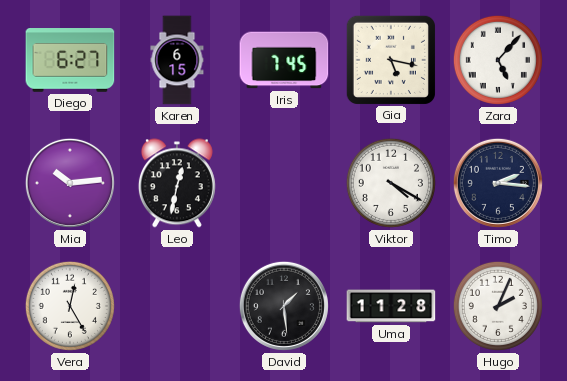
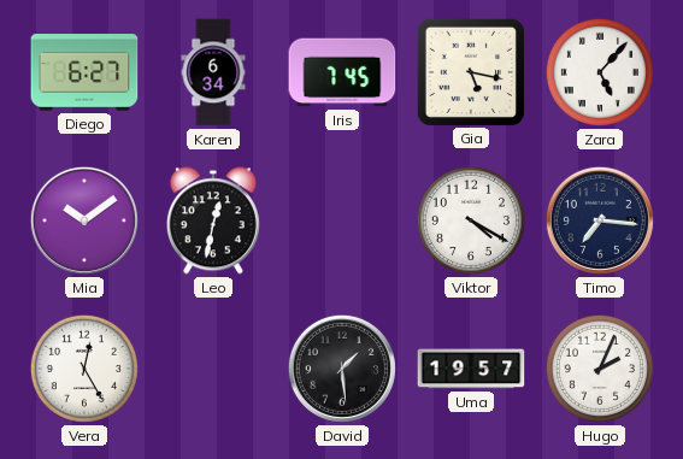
Karen: 6:15 -> 6:34
Mia: 10:14 -> 10:09
Timo: 2:16 -> 7:16
Uma: 11:28 -> 19:57
